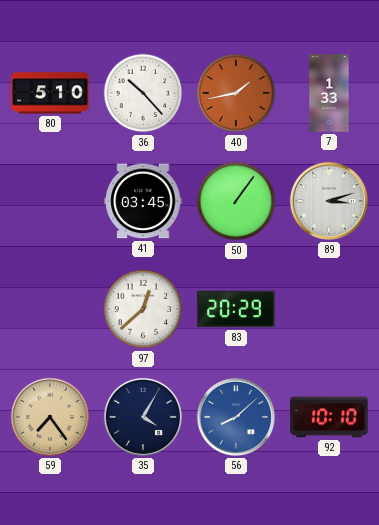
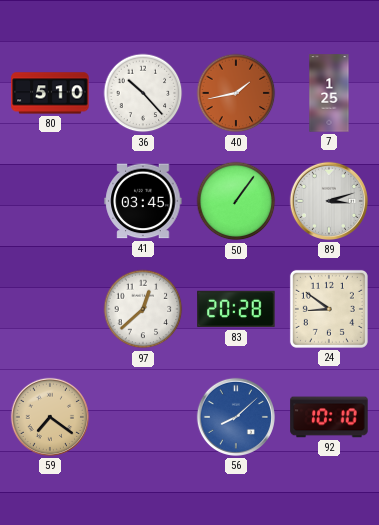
7: 1:33 -> 1:25
83: 20:29 -> 20:28
24: none -> 8:51
59: 7:24 -> 7:21
35: 4:05 -> none
